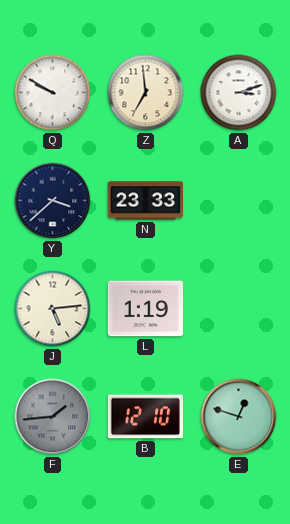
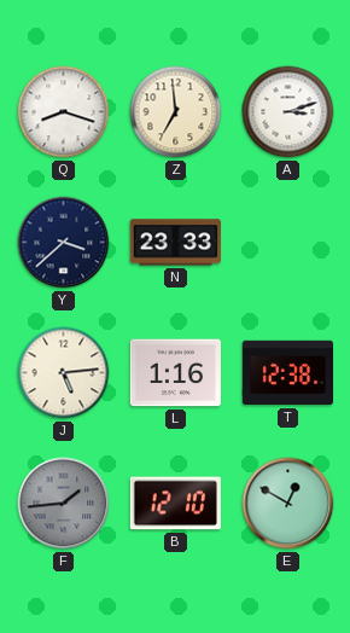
Q: 9:50 -> 8:18
L: 1:19 -> 1:16
T: none -> 12:38
E: 12:48 -> 12:50
